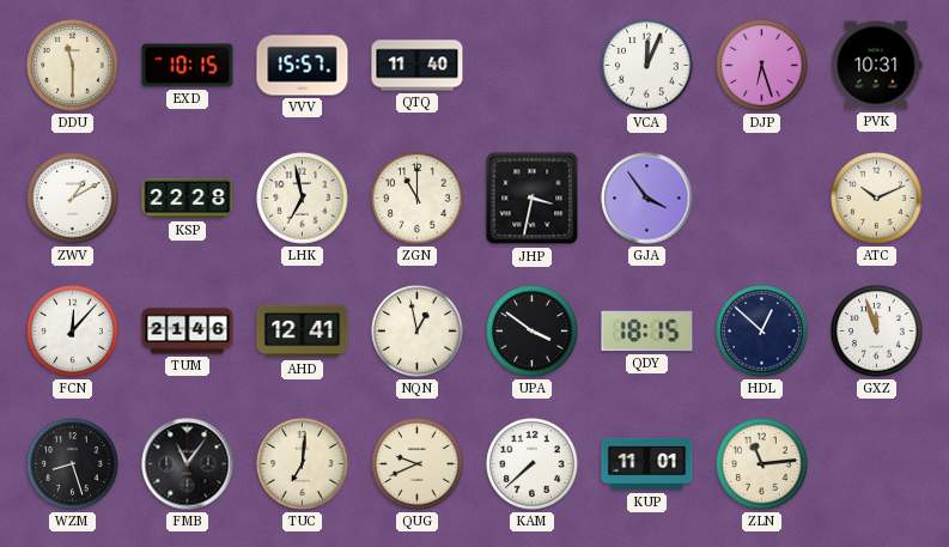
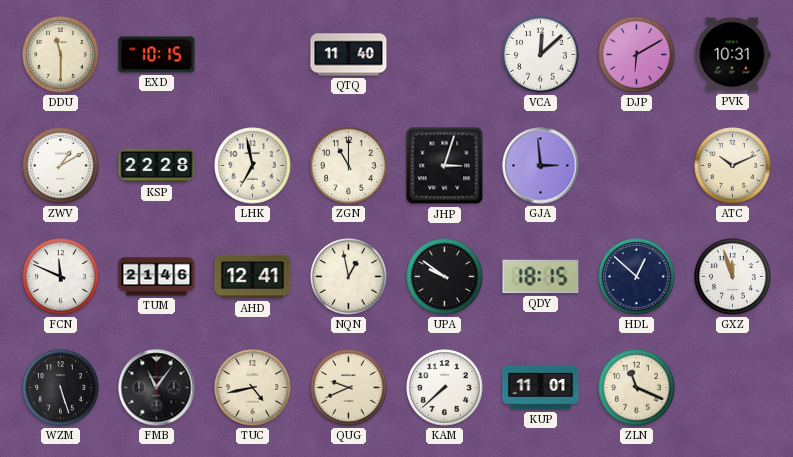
VVV: 15:57 -> none
VCA: 12:04 -> 12:08
DJP: 6:27 -> 6:10
JHP: 3:32 -> 3:03
GJA: 3:54 -> 2:59
FCN: 12:07 -> 11:49
UPA: 3:51 -> 9:51
WZM: 8:27 -> 5:27
TUC: 7:01 -> 4:43
ZLN: 11:14 -> 11:19
